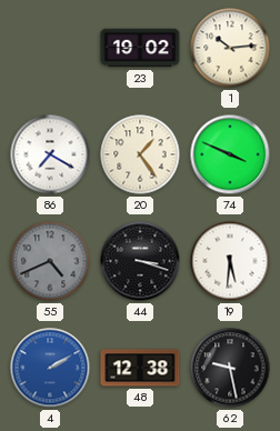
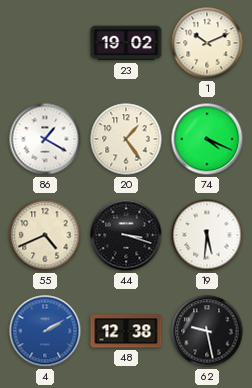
1: 10:14 -> 10:11
86: 7:20 -> 1:20
74: 3:49 -> 4:19
55 dial: grey -> cream
